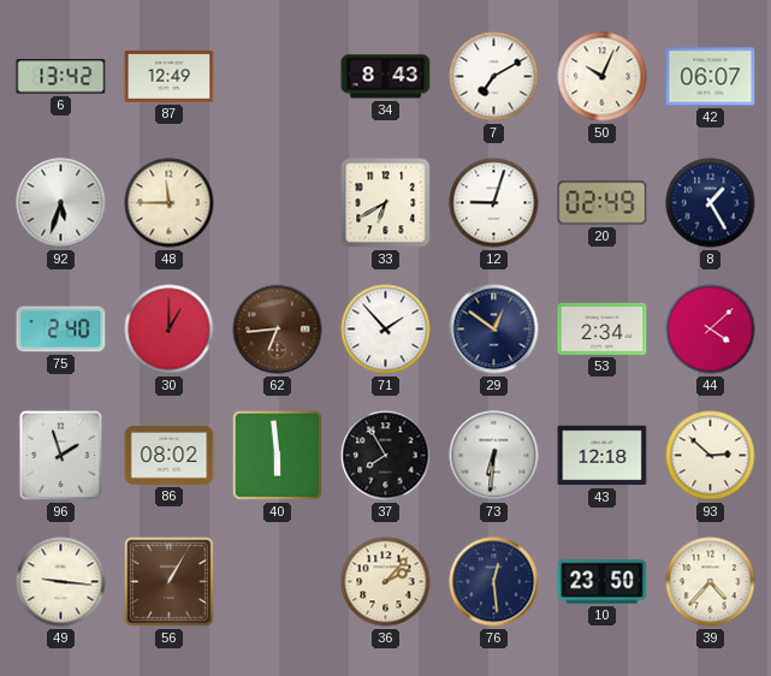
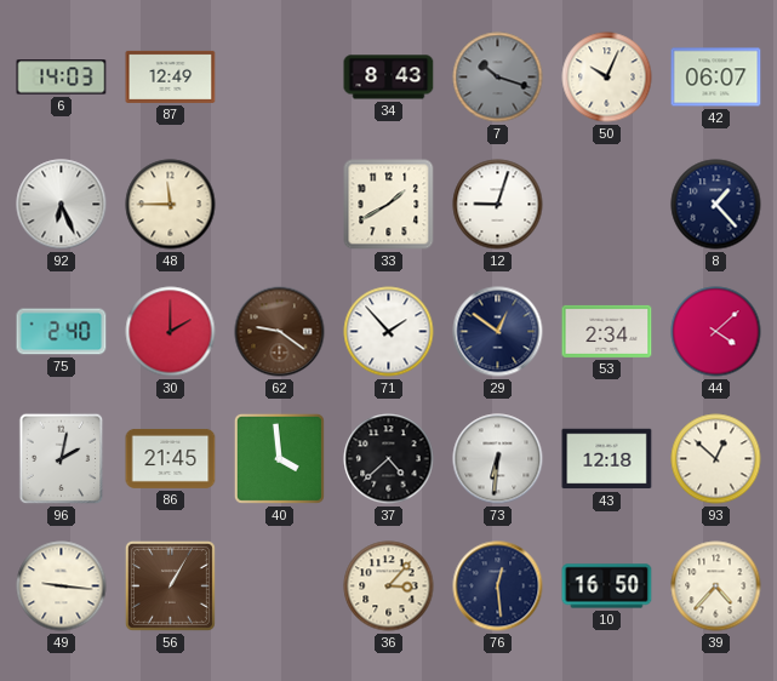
6: 13:42 -> 14:03
7: 7:10 -> 10:18
7 dial: white -> grey
92: 5:33 -> 6:26
33: 6:40 -> 1:40
20: 02:49 -> none
8: 1:25 -> 1:23
30: 1:00 -> 2:00
62: 6:44 -> 9:21
96: 1:57 -> 2:02
86: 08:02 -> 21:45
40: 5:59 -> 3:59
37: 7:55 -> 4:38
93: 2:52 -> 12:52
36: 2:07 -> 3:07
10: 23:50 -> 16:50
